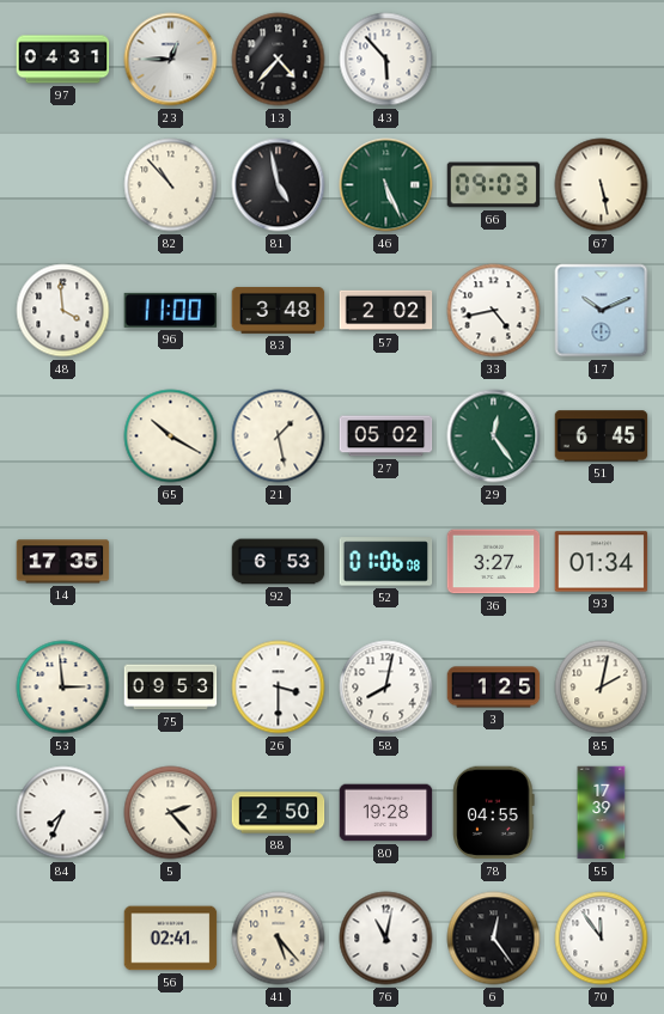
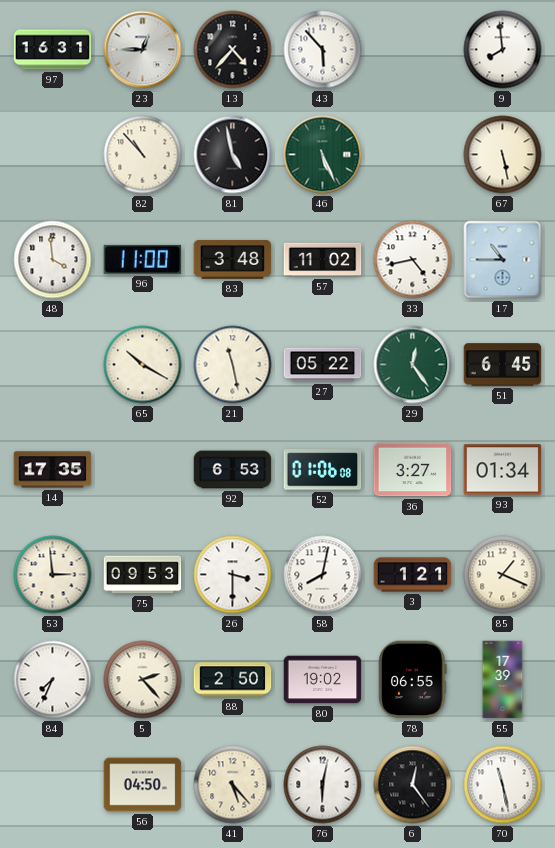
97: 04:31 -> 16:31
9: none -> 7:59
66: 09:03 -> none
57: 2:02 -> 11:02
17: 10:11 -> 10:45
21: 1:28 -> 11:28
27: 05:02 -> 05:22
3: 1:25 -> 1:21
85: 2:02 -> 1:19
80: 19:28 -> 19:02
78: 04:55 -> 06:55
56: 02:41 -> 04:50
76: 11:02 -> 6:02
70: 11:54 -> 11:28
